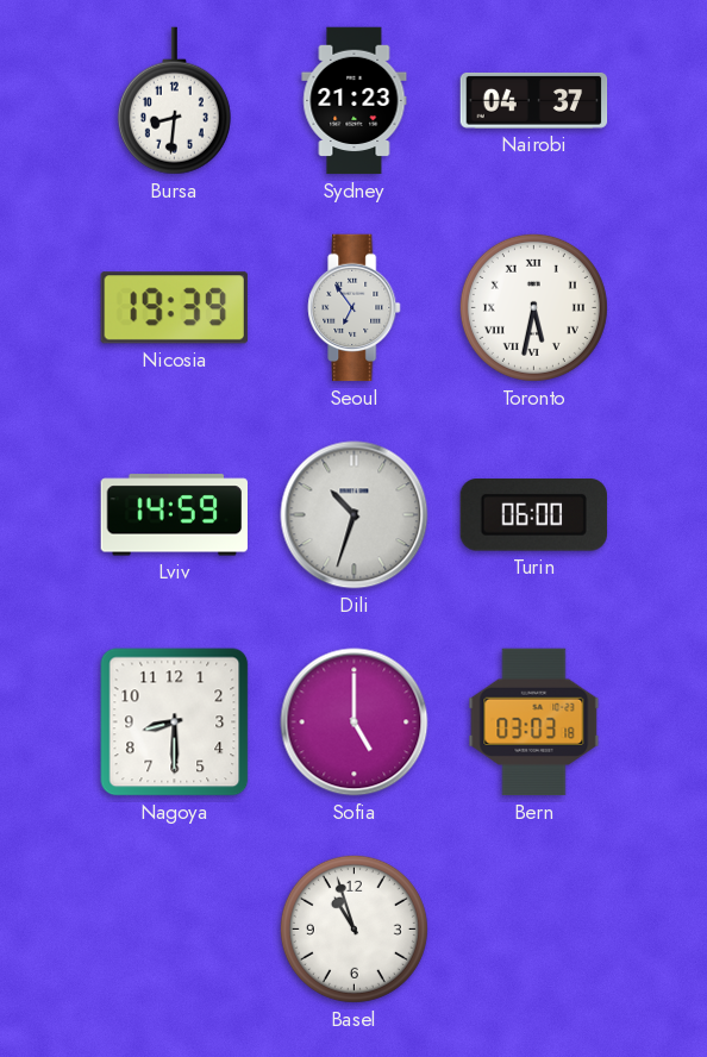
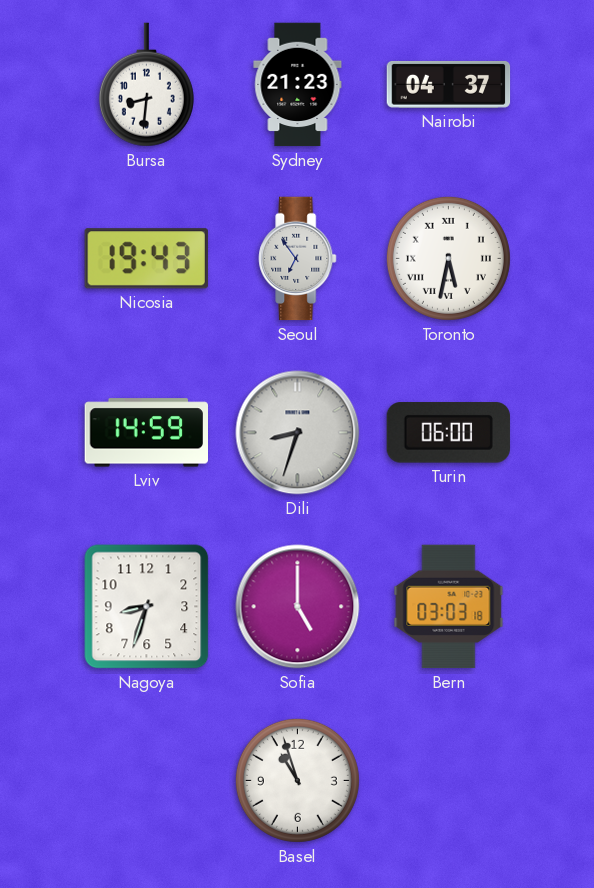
Nicosia: 19:39 -> 19:43
Dili: 10:33 -> 8:33
Nagoya: 8:30 -> 8:33
